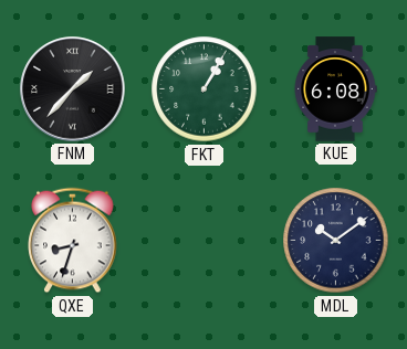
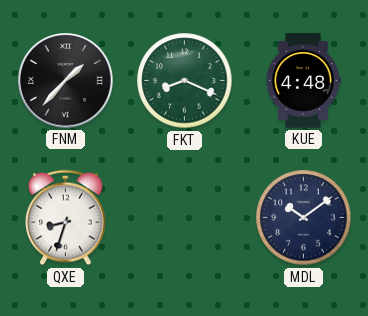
FKT: 1:05 -> 8:19
KUE: 6:08 -> 4:48
